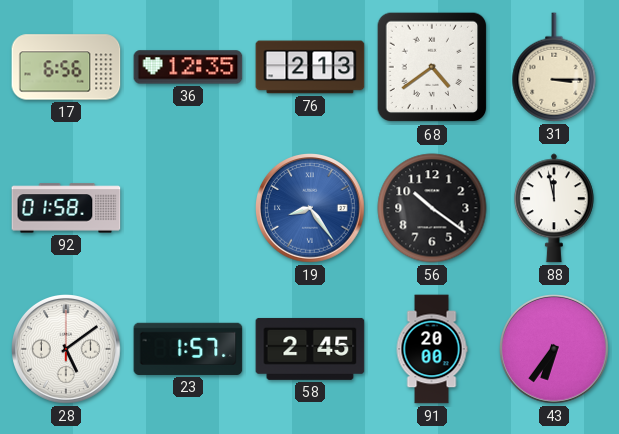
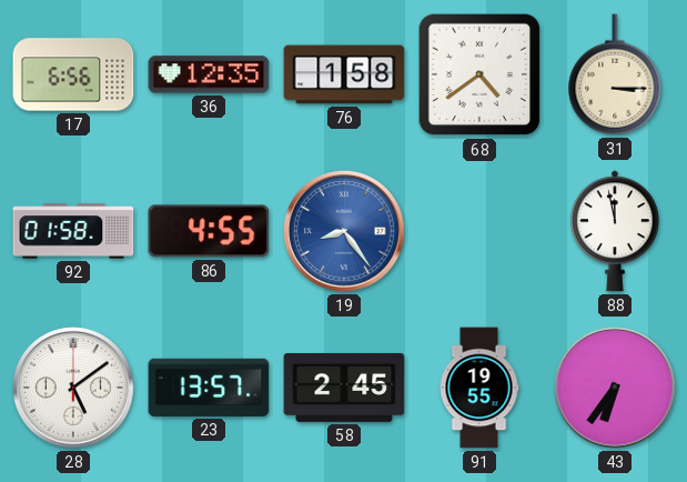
76: 2:13 -> 1:58
86: none -> 4:55
56: 10:21 -> none
23: 1:57 -> 13:57
91: 20:00 -> 19:55
